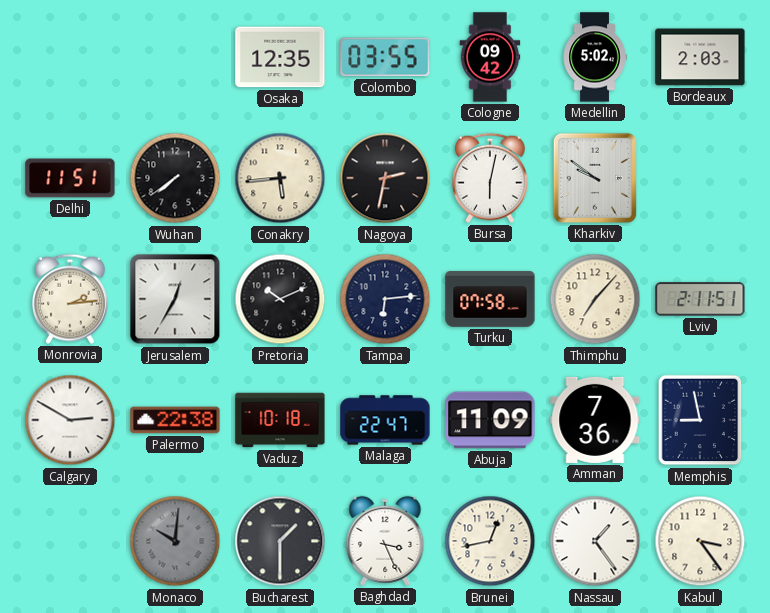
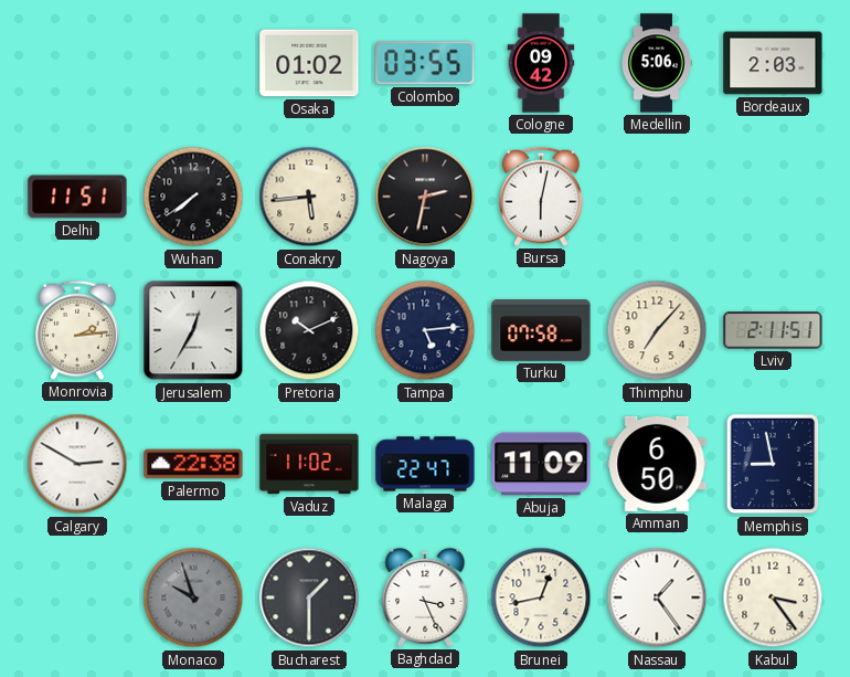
Osaka: 12:35 -> 01:02
Medellin: 5:02 -> 5:06
Kharkiv: 9:51 -> none
Tampa: 6:14 -> 5:14
Vaduz: 10:18 -> 11:02
Amman: 7:36 -> 6:50
Monaco: 10:01 -> 9:57
